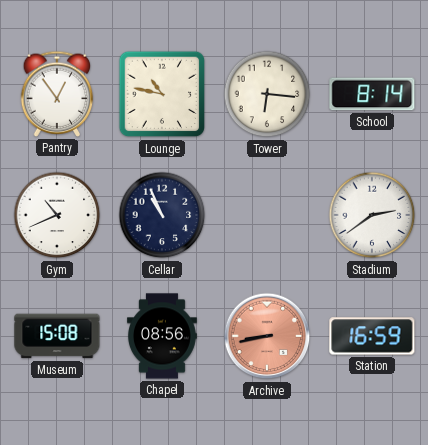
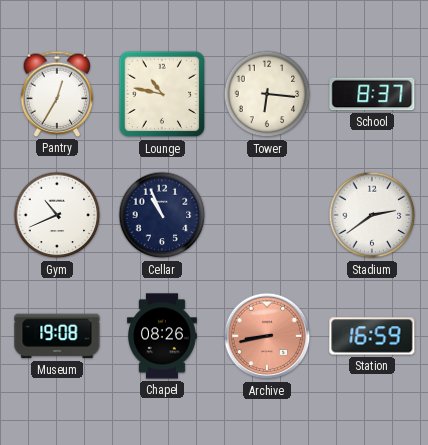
Pantry: 12:54 -> 12:35
School: 8:14 -> 8:37
Museum: 15:08 -> 19:08
Chapel: 08:56 -> 08:26
